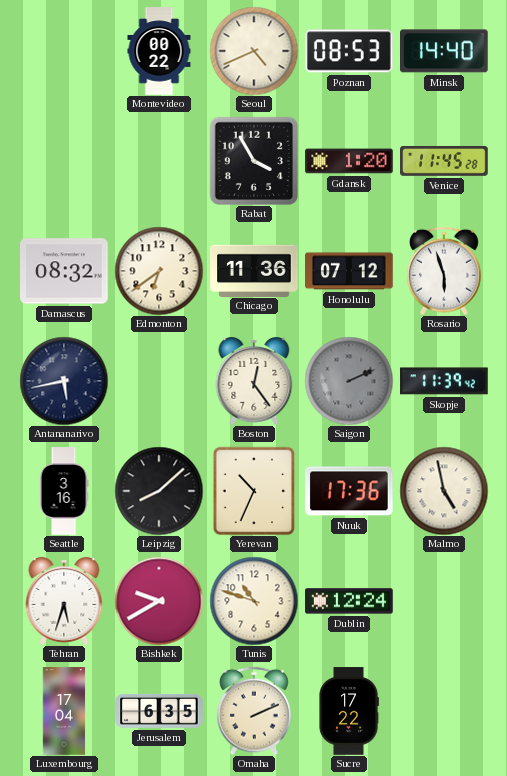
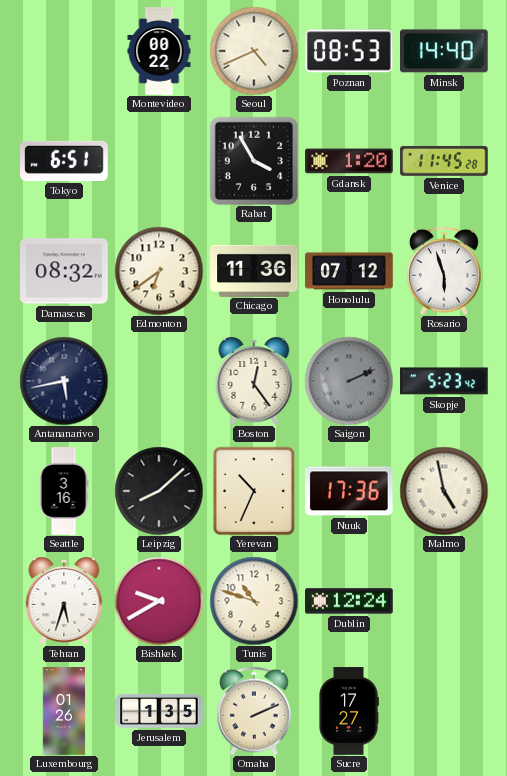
Tokyo: none -> 6:51
Skopje: 11:39 -> 5:23
Luxembourg: 17:04 -> 01:26
Jerusalem: 6:35 -> 1:35
Sucre: 17:22 -> 17:27
